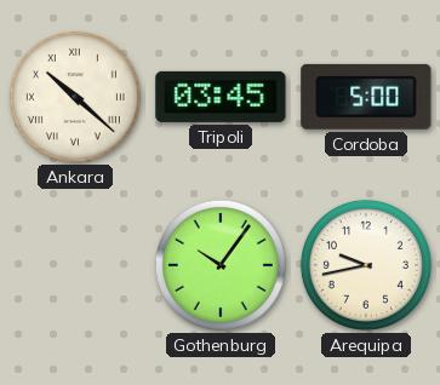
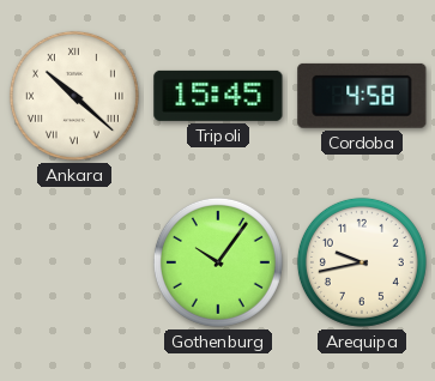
Tripoli: 03:45 -> 15:45
Cordoba: 5:00 -> 4:58
